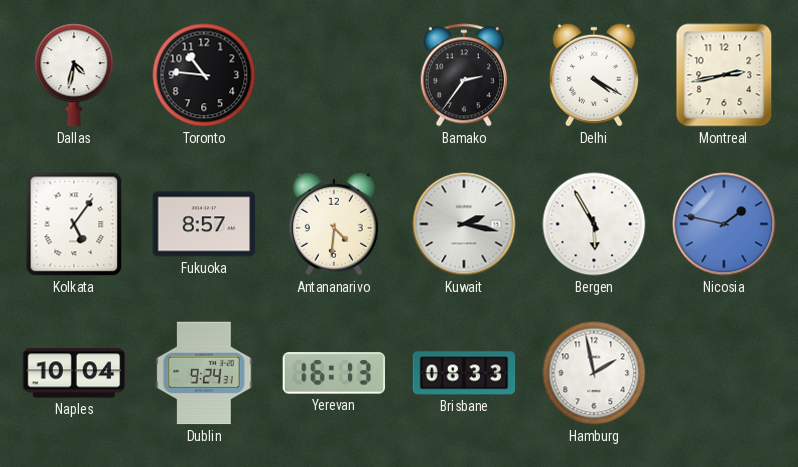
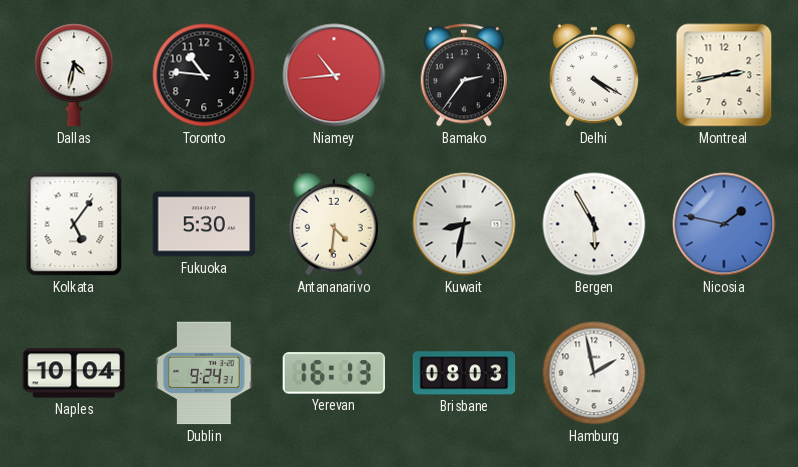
Niamey: none -> 10:44
Fukuoka: 8:57 -> 5:30
Kuwait: 2:17 -> 8:32
Brisbane: 08:33 -> 08:03
